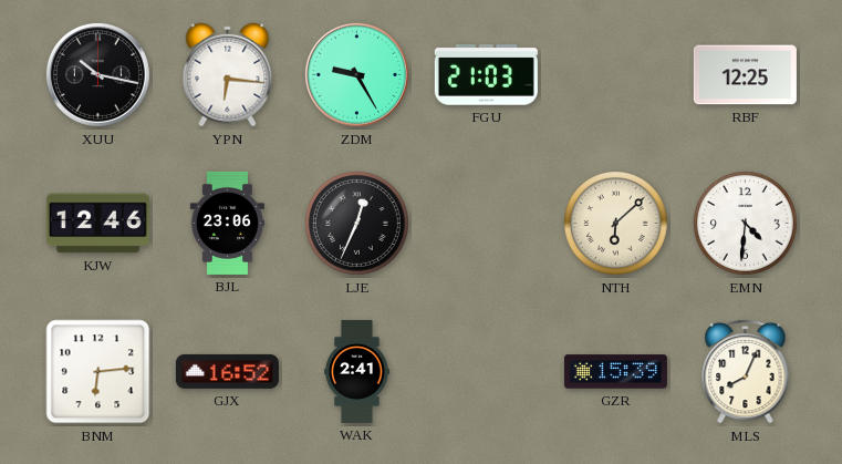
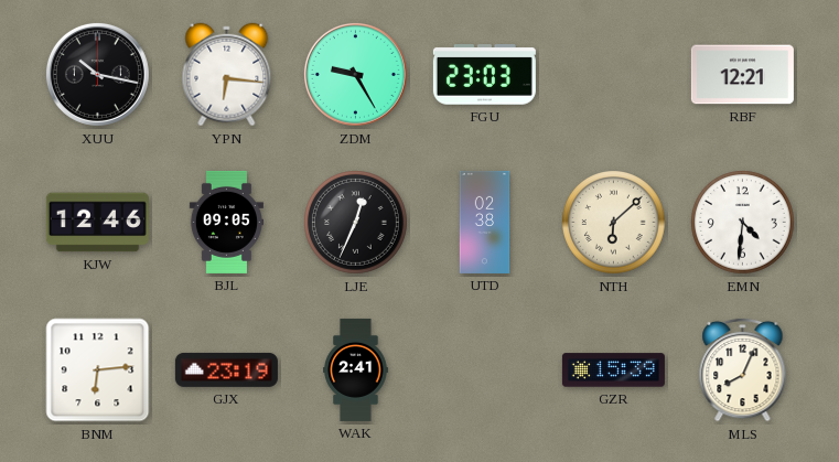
FGU: 21:03 -> 23:03
RBF: 12:25 -> 12:21
BJL: 23:06 -> 09:05
UTD: none -> 02:38
GJX: 16:52 -> 23:19
